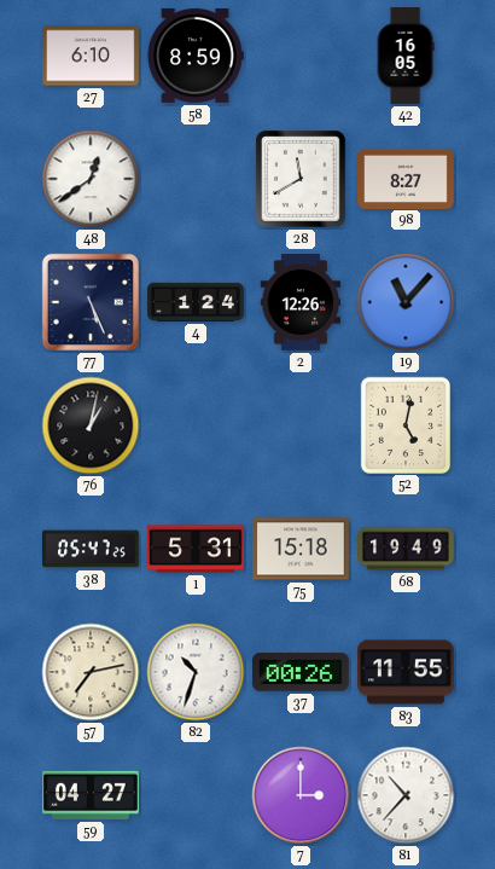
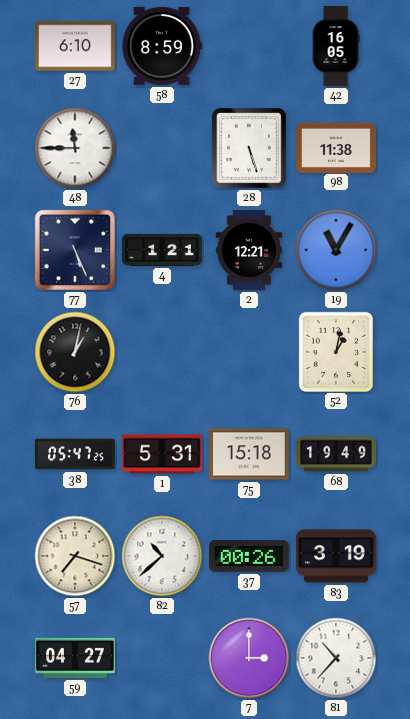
48: 12:39 -> 11:45
28: 11:40 -> 5:27
98: 8:27 -> 11:38
4: 1:24 -> 1:21
2: 12:26 -> 12:21
19: 11:07 -> 11:05
52: 5:02 -> 1:02
57: 7:13 -> 7:18
82: 10:33 -> 10:38
83: 11:55 -> 3:19
